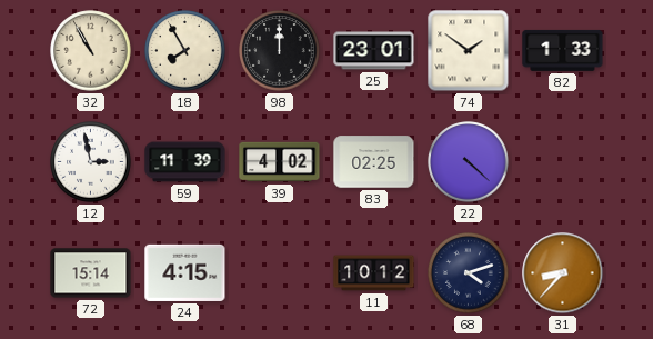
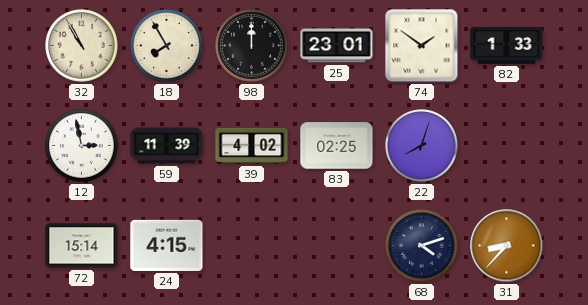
22: 4:22 -> 8:03
11: 10:12 -> none
